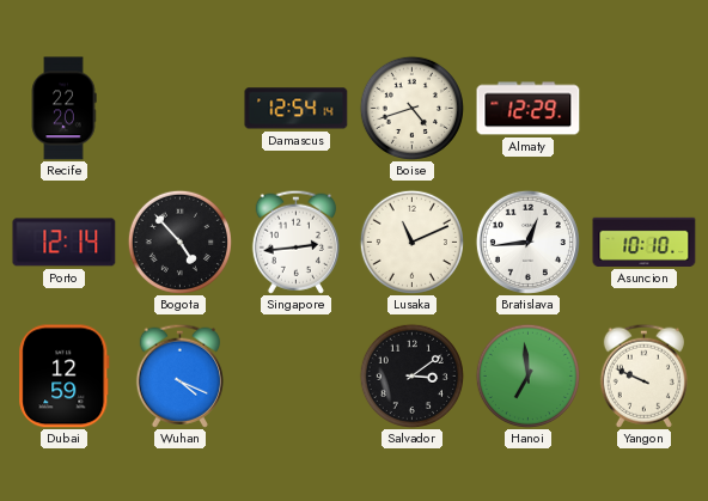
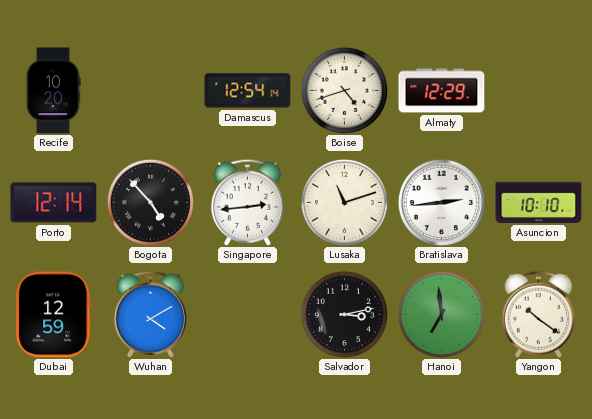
Recife: 22:20 -> 10:20
Lusaka: 11:11 -> 11:12
Bratislava: 12:44 -> 2:44
Wuhan: 4:19 -> 4:10
Salvador: 3:09 -> 3:13
Yangon: 9:49 -> 10:21
